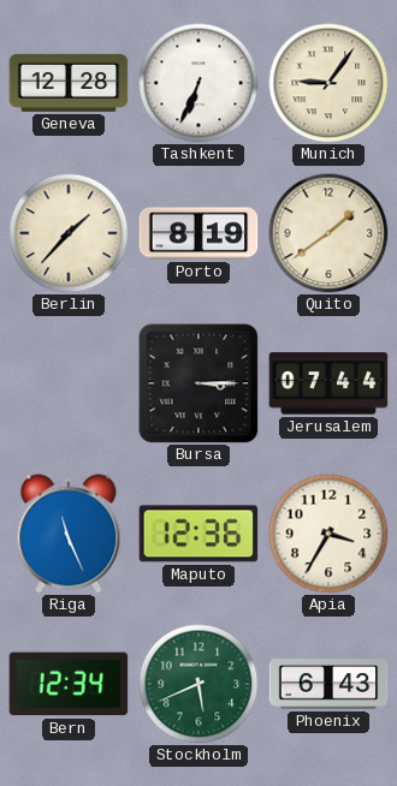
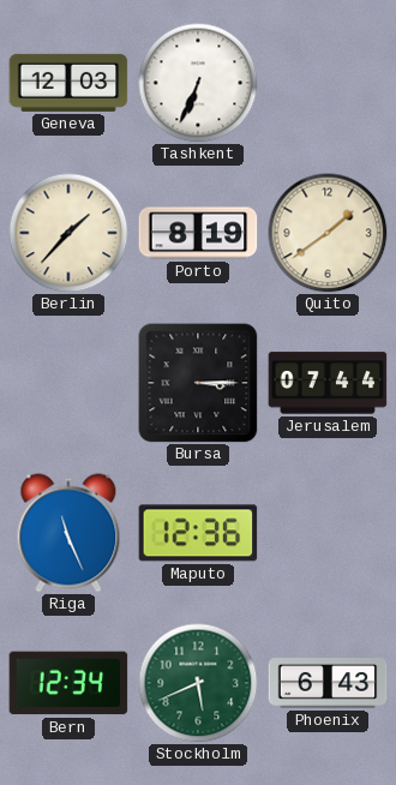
Geneva: 12:28 -> 12:03
Munich: 9:06 -> none
Apia: 3:35 -> none
